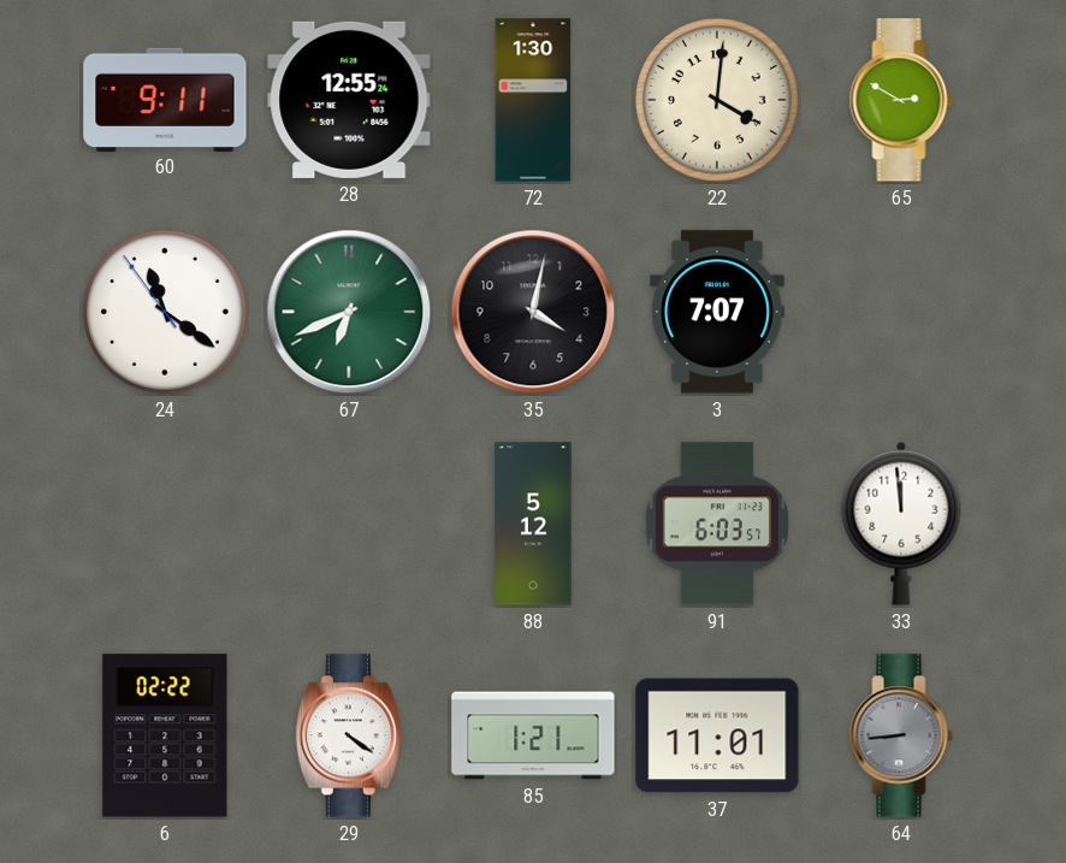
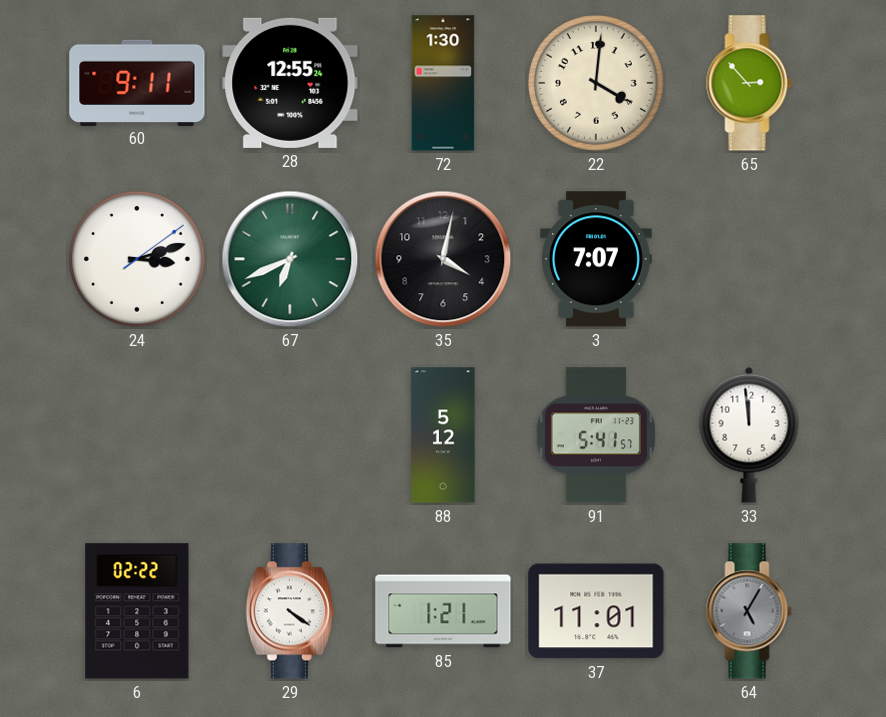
65: 2:50 -> 2:53
24: 11:20 -> 3:12
91: 6:03 -> 5:41
64: 8:44 -> 5:05
